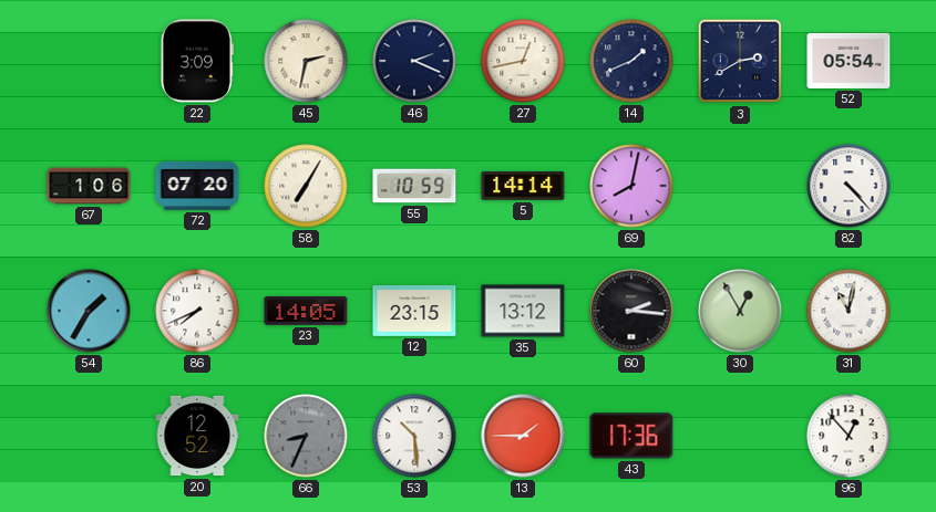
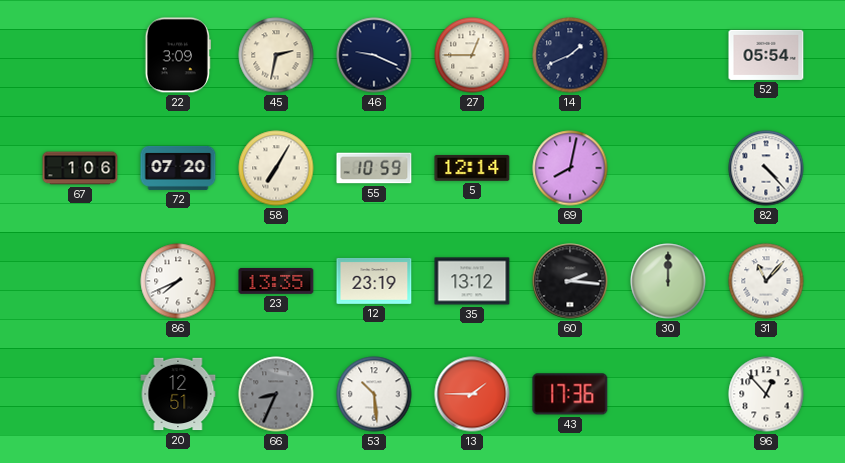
46: 2:19 -> 9:19
27: 12:43 -> 12:45
3: 2:40 -> none
5: 14:14 -> 12:14
54: 1:35 -> none
23: 14:05 -> 13:35
12: 23:15 -> 23:19
30: 12:55 -> 12:00
31: 11:02 -> 11:07
20: 12:52 -> 12:51
